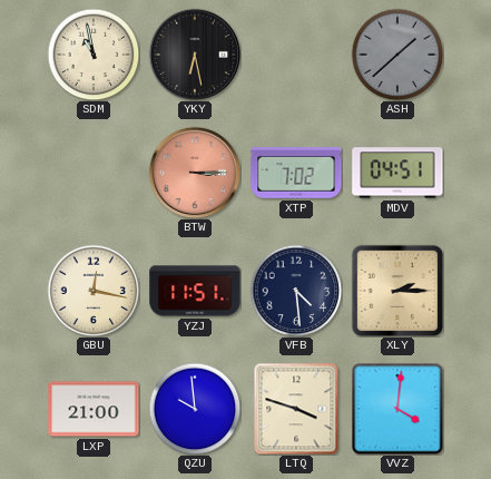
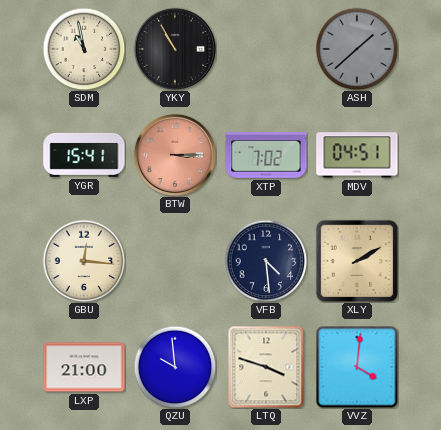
YKY: 6:28 -> 10:55
YGR: none -> 15:41
GBU: 12:17 -> 12:16
YZJ: 11:51 -> none
XLY: 2:15 -> 2:10
